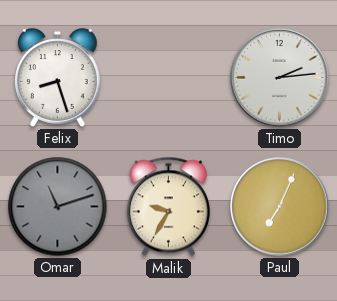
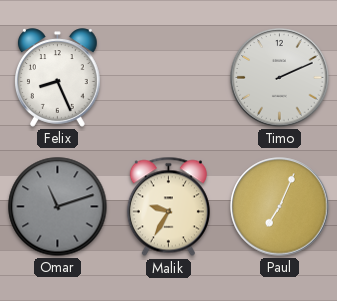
Felix: 8:27 -> 8:26
Timo: 2:14 -> 2:11
